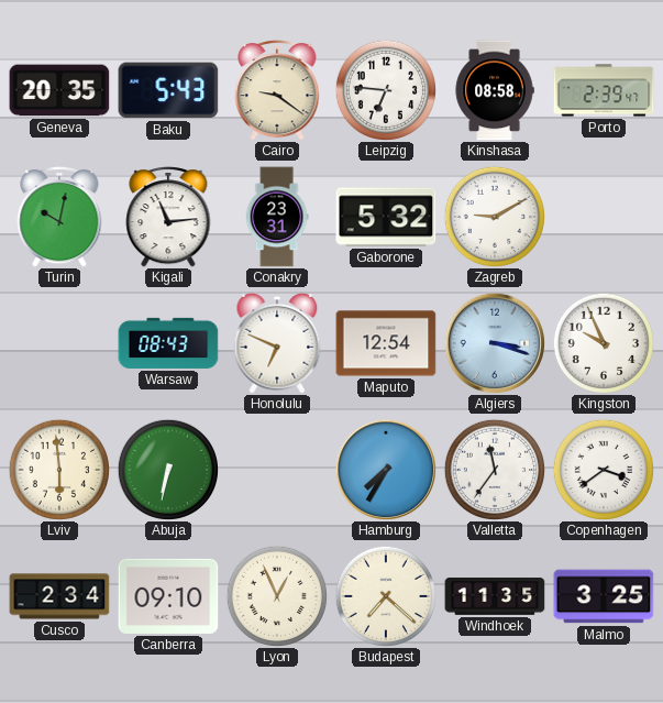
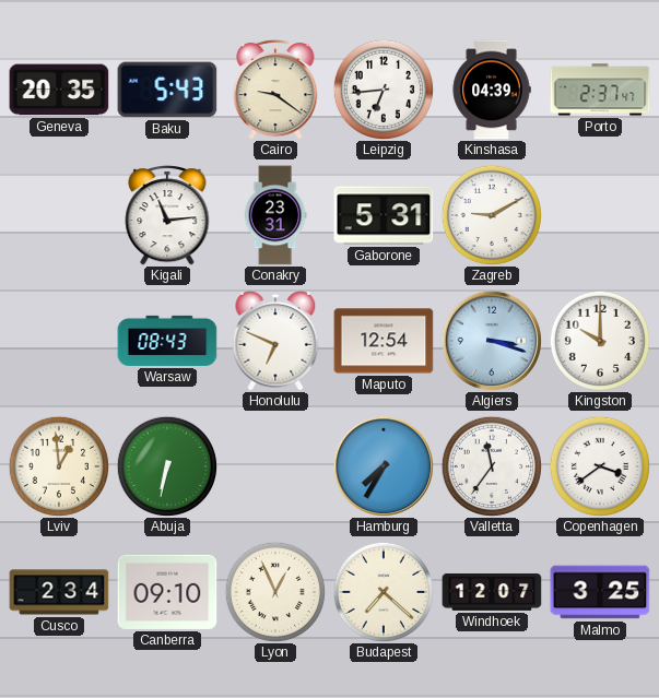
Leipzig: 6:46 -> 6:44
Kinshasa: 08:58 -> 04:39
Porto: 2:39 -> 2:37
Turin: 10:02 -> none
Gaborone: 5:32 -> 5:31
Kingston: 9:56 -> 10:00
Lviv: 5:59 -> 12:59
Windhoek: 11:35 -> 12:07
